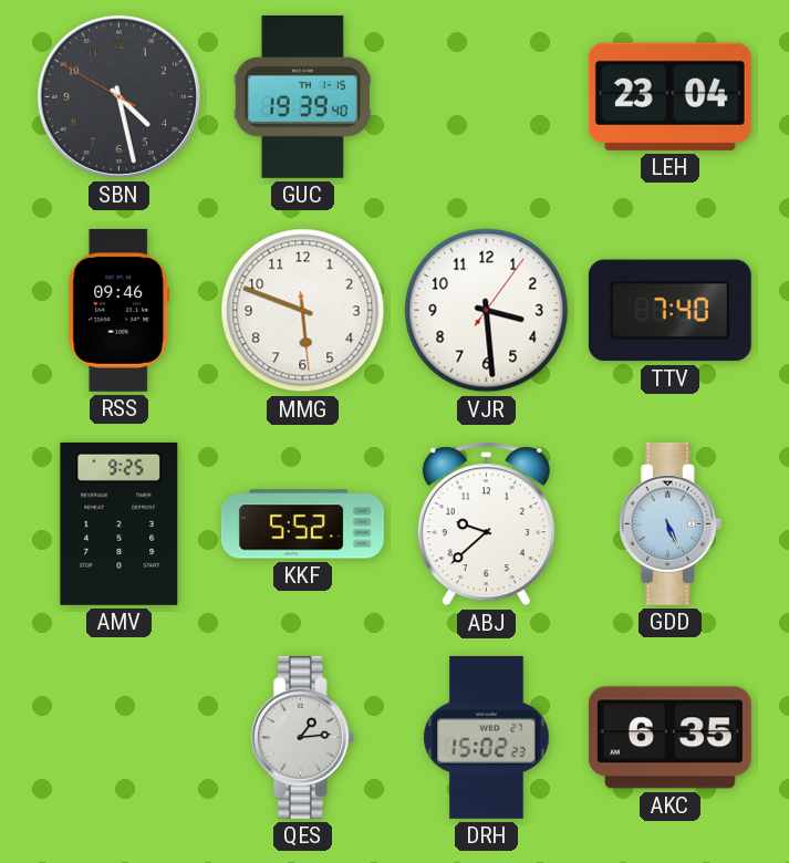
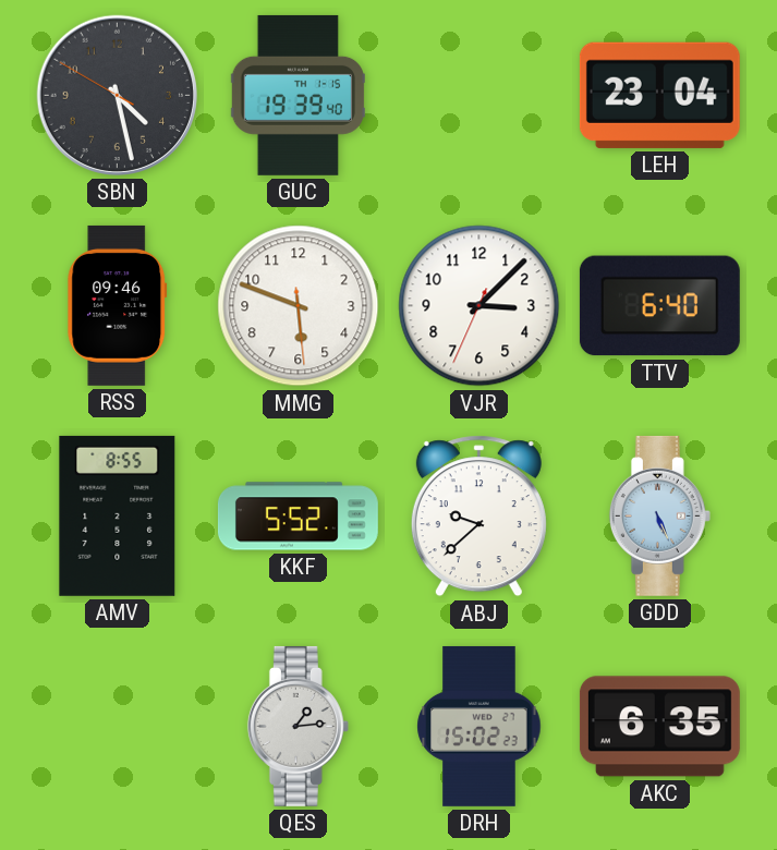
VJR: 3:29 -> 3:07
TTV: 7:40 -> 6:40
AMV: 9:25 -> 8:55
